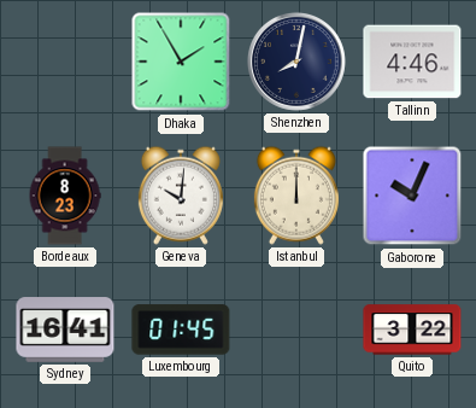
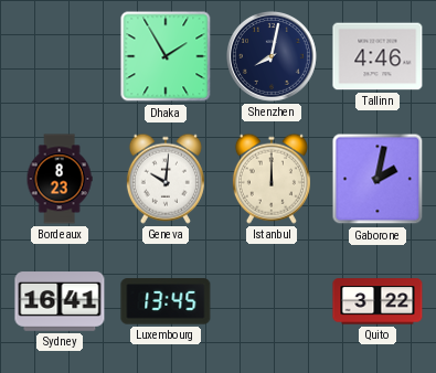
Gaborone: 10:04 -> 2:02
Luxembourg: 01:45 -> 13:45
